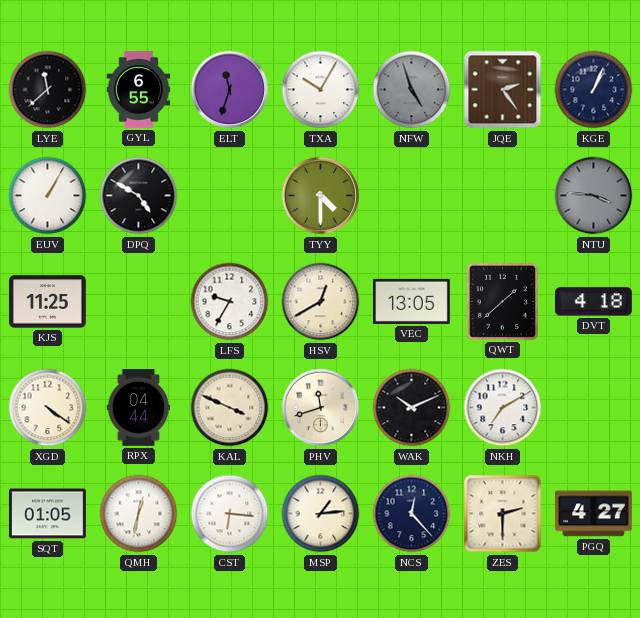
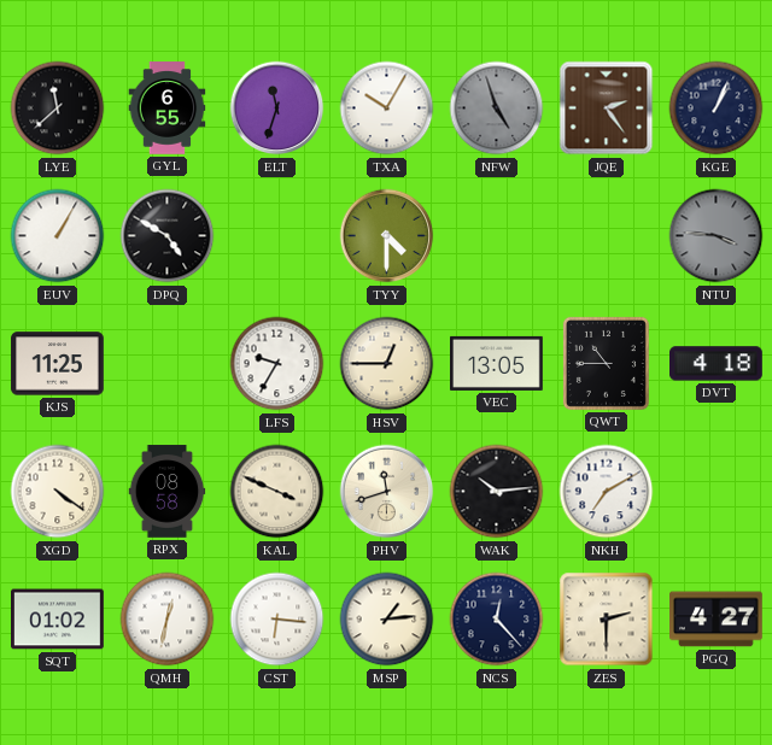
HSV: 12:40 -> 12:45
QWT: 1:38 -> 10:45
RPX: 04:44 -> 08:58
WAK: 10:11 -> 10:14
SQT: 01:05 -> 01:02
